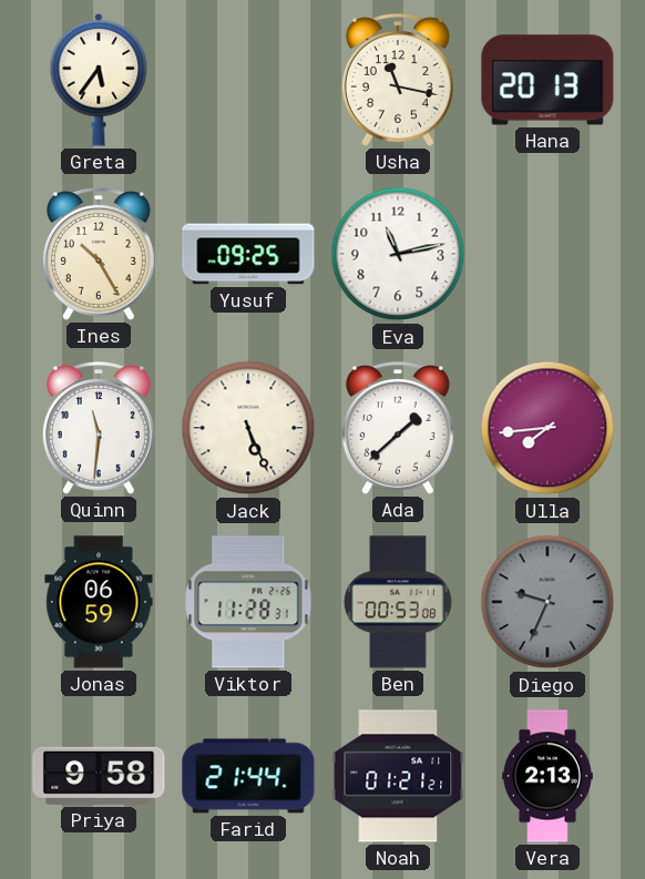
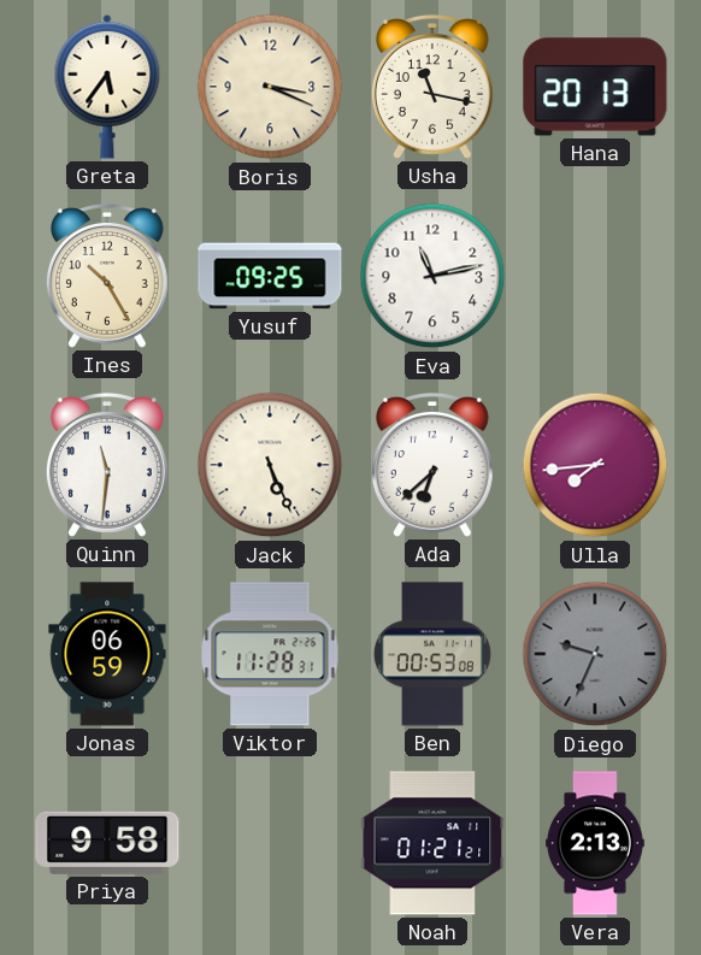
Boris: none -> 3:19
Ada: 1:38 -> 6:38
Farid: 21:44 -> none
